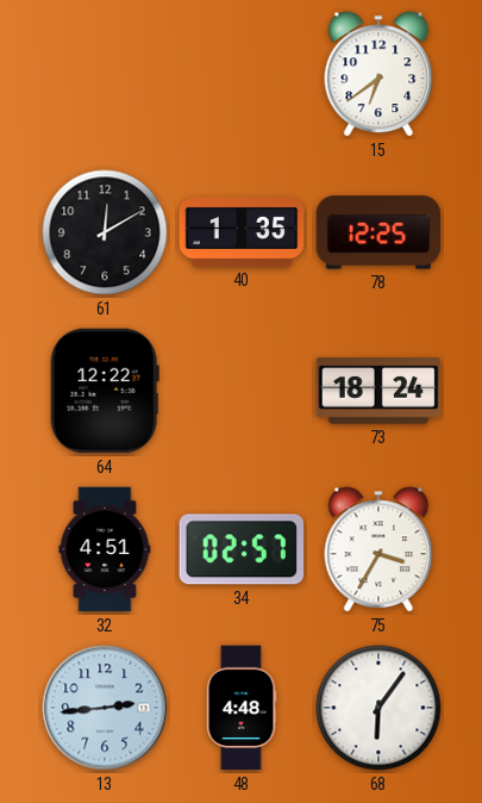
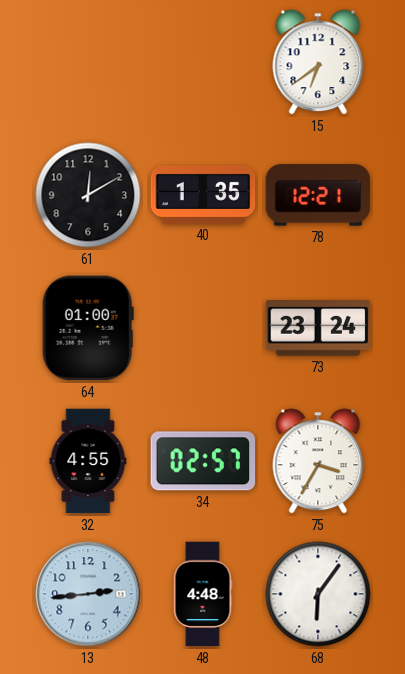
78: 12:25 -> 12:21
64: 12:22 -> 01:00
73: 18:24 -> 23:24
32: 4:51 -> 4:55
